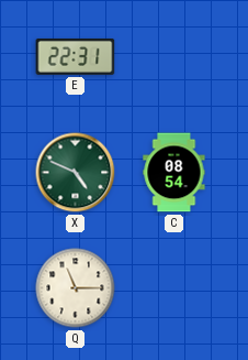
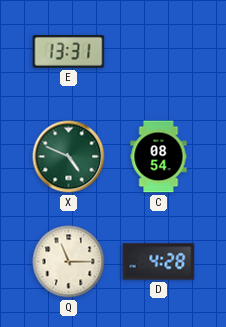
E: 22:31 -> 13:31
D: none -> 4:28
